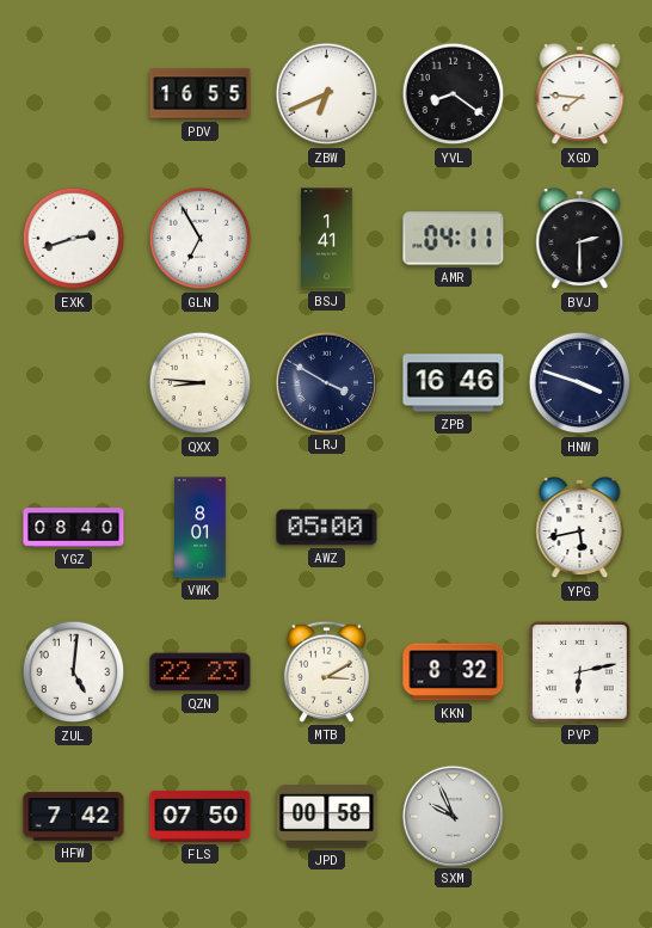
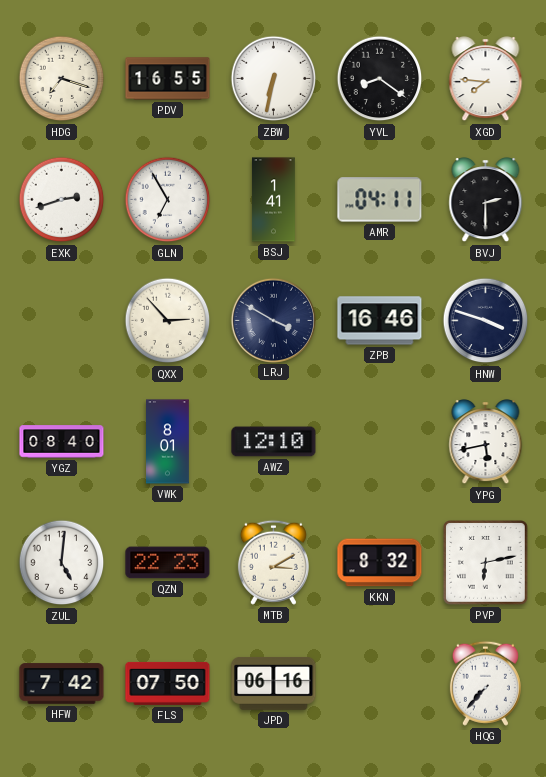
HDG: none -> 7:18
ZBW: 6:41 -> 6:32
QXX: 8:46 -> 2:53
AWZ: 05:00 -> 12:10
JPD: 00:58 -> 06:16
SXM: 9:56 -> none
HQG: none -> 7:37
